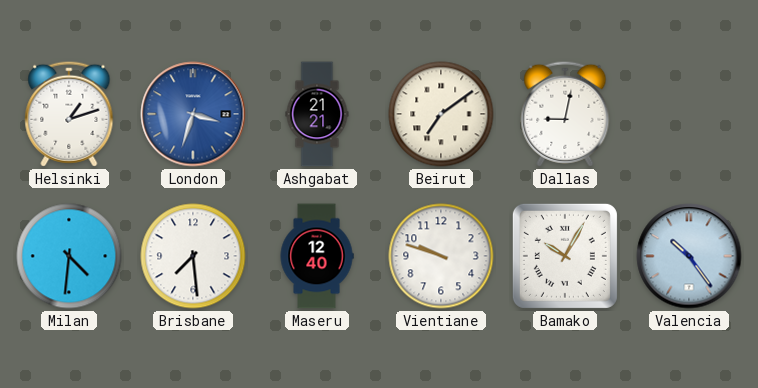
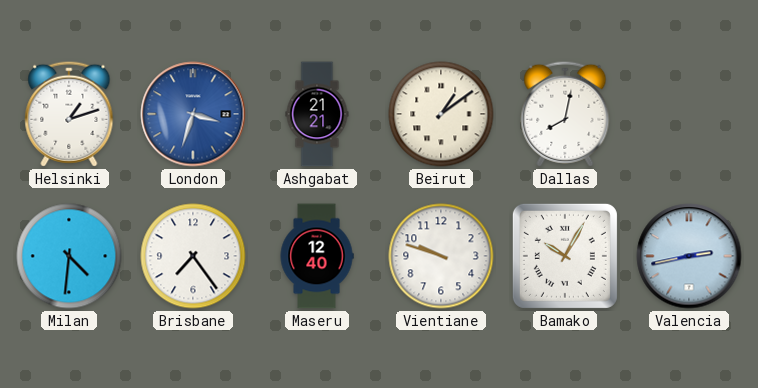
Beirut: 7:09 -> 1:09
Dallas: 9:02 -> 8:02
Brisbane: 7:29 -> 7:24
Valencia: 10:24 -> 2:43
